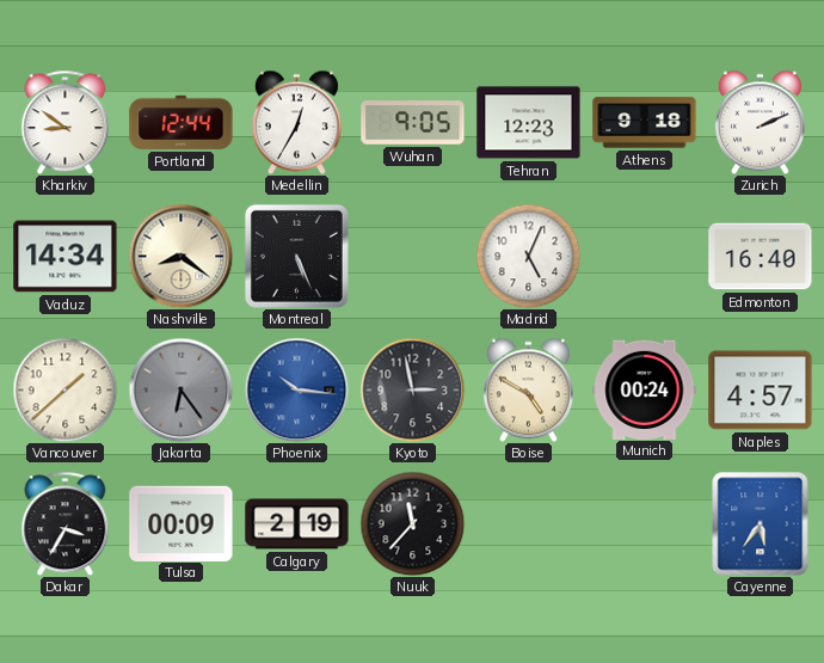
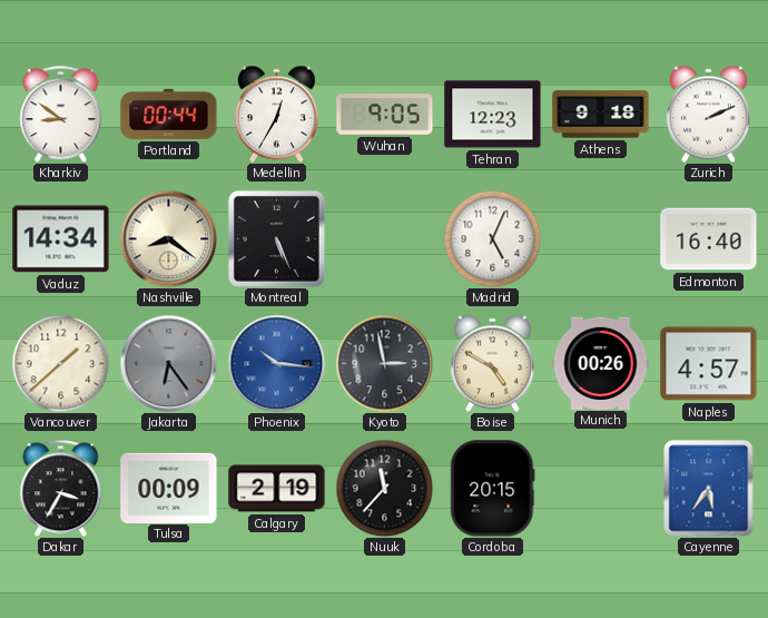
Portland: 12:44 -> 00:44
Munich: 00:24 -> 00:26
Cordoba: none -> 20:15
